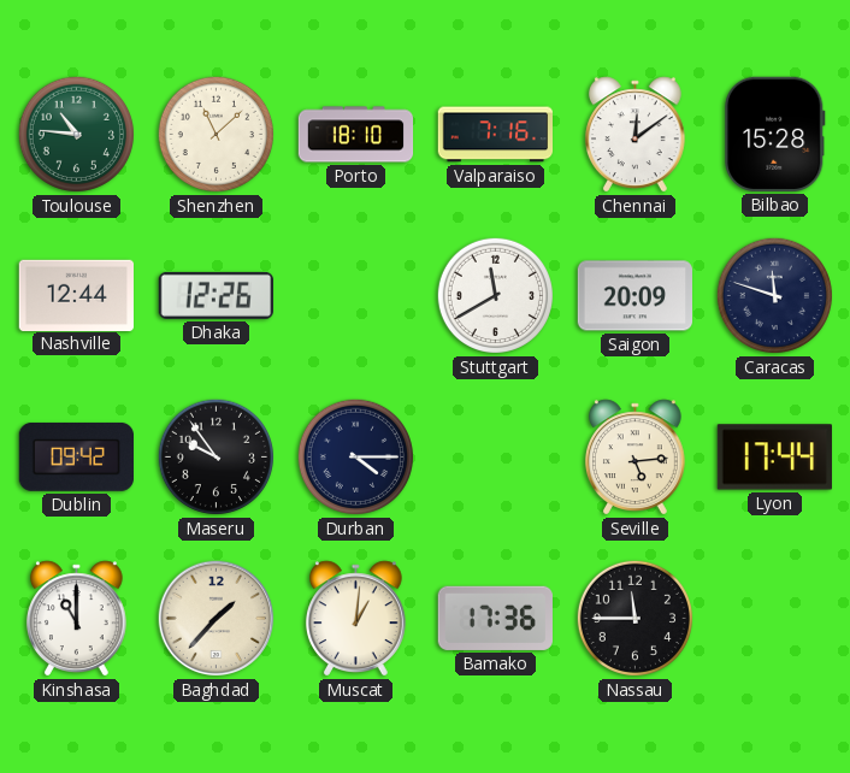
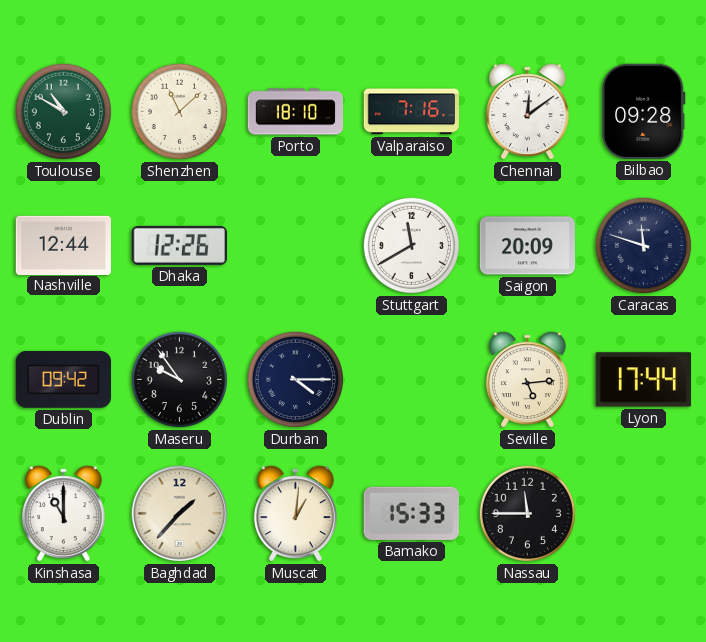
Toulouse: 10:46 -> 10:50
Bilbao: 15:28 -> 09:28
Bamako: 17:36 -> 15:33
